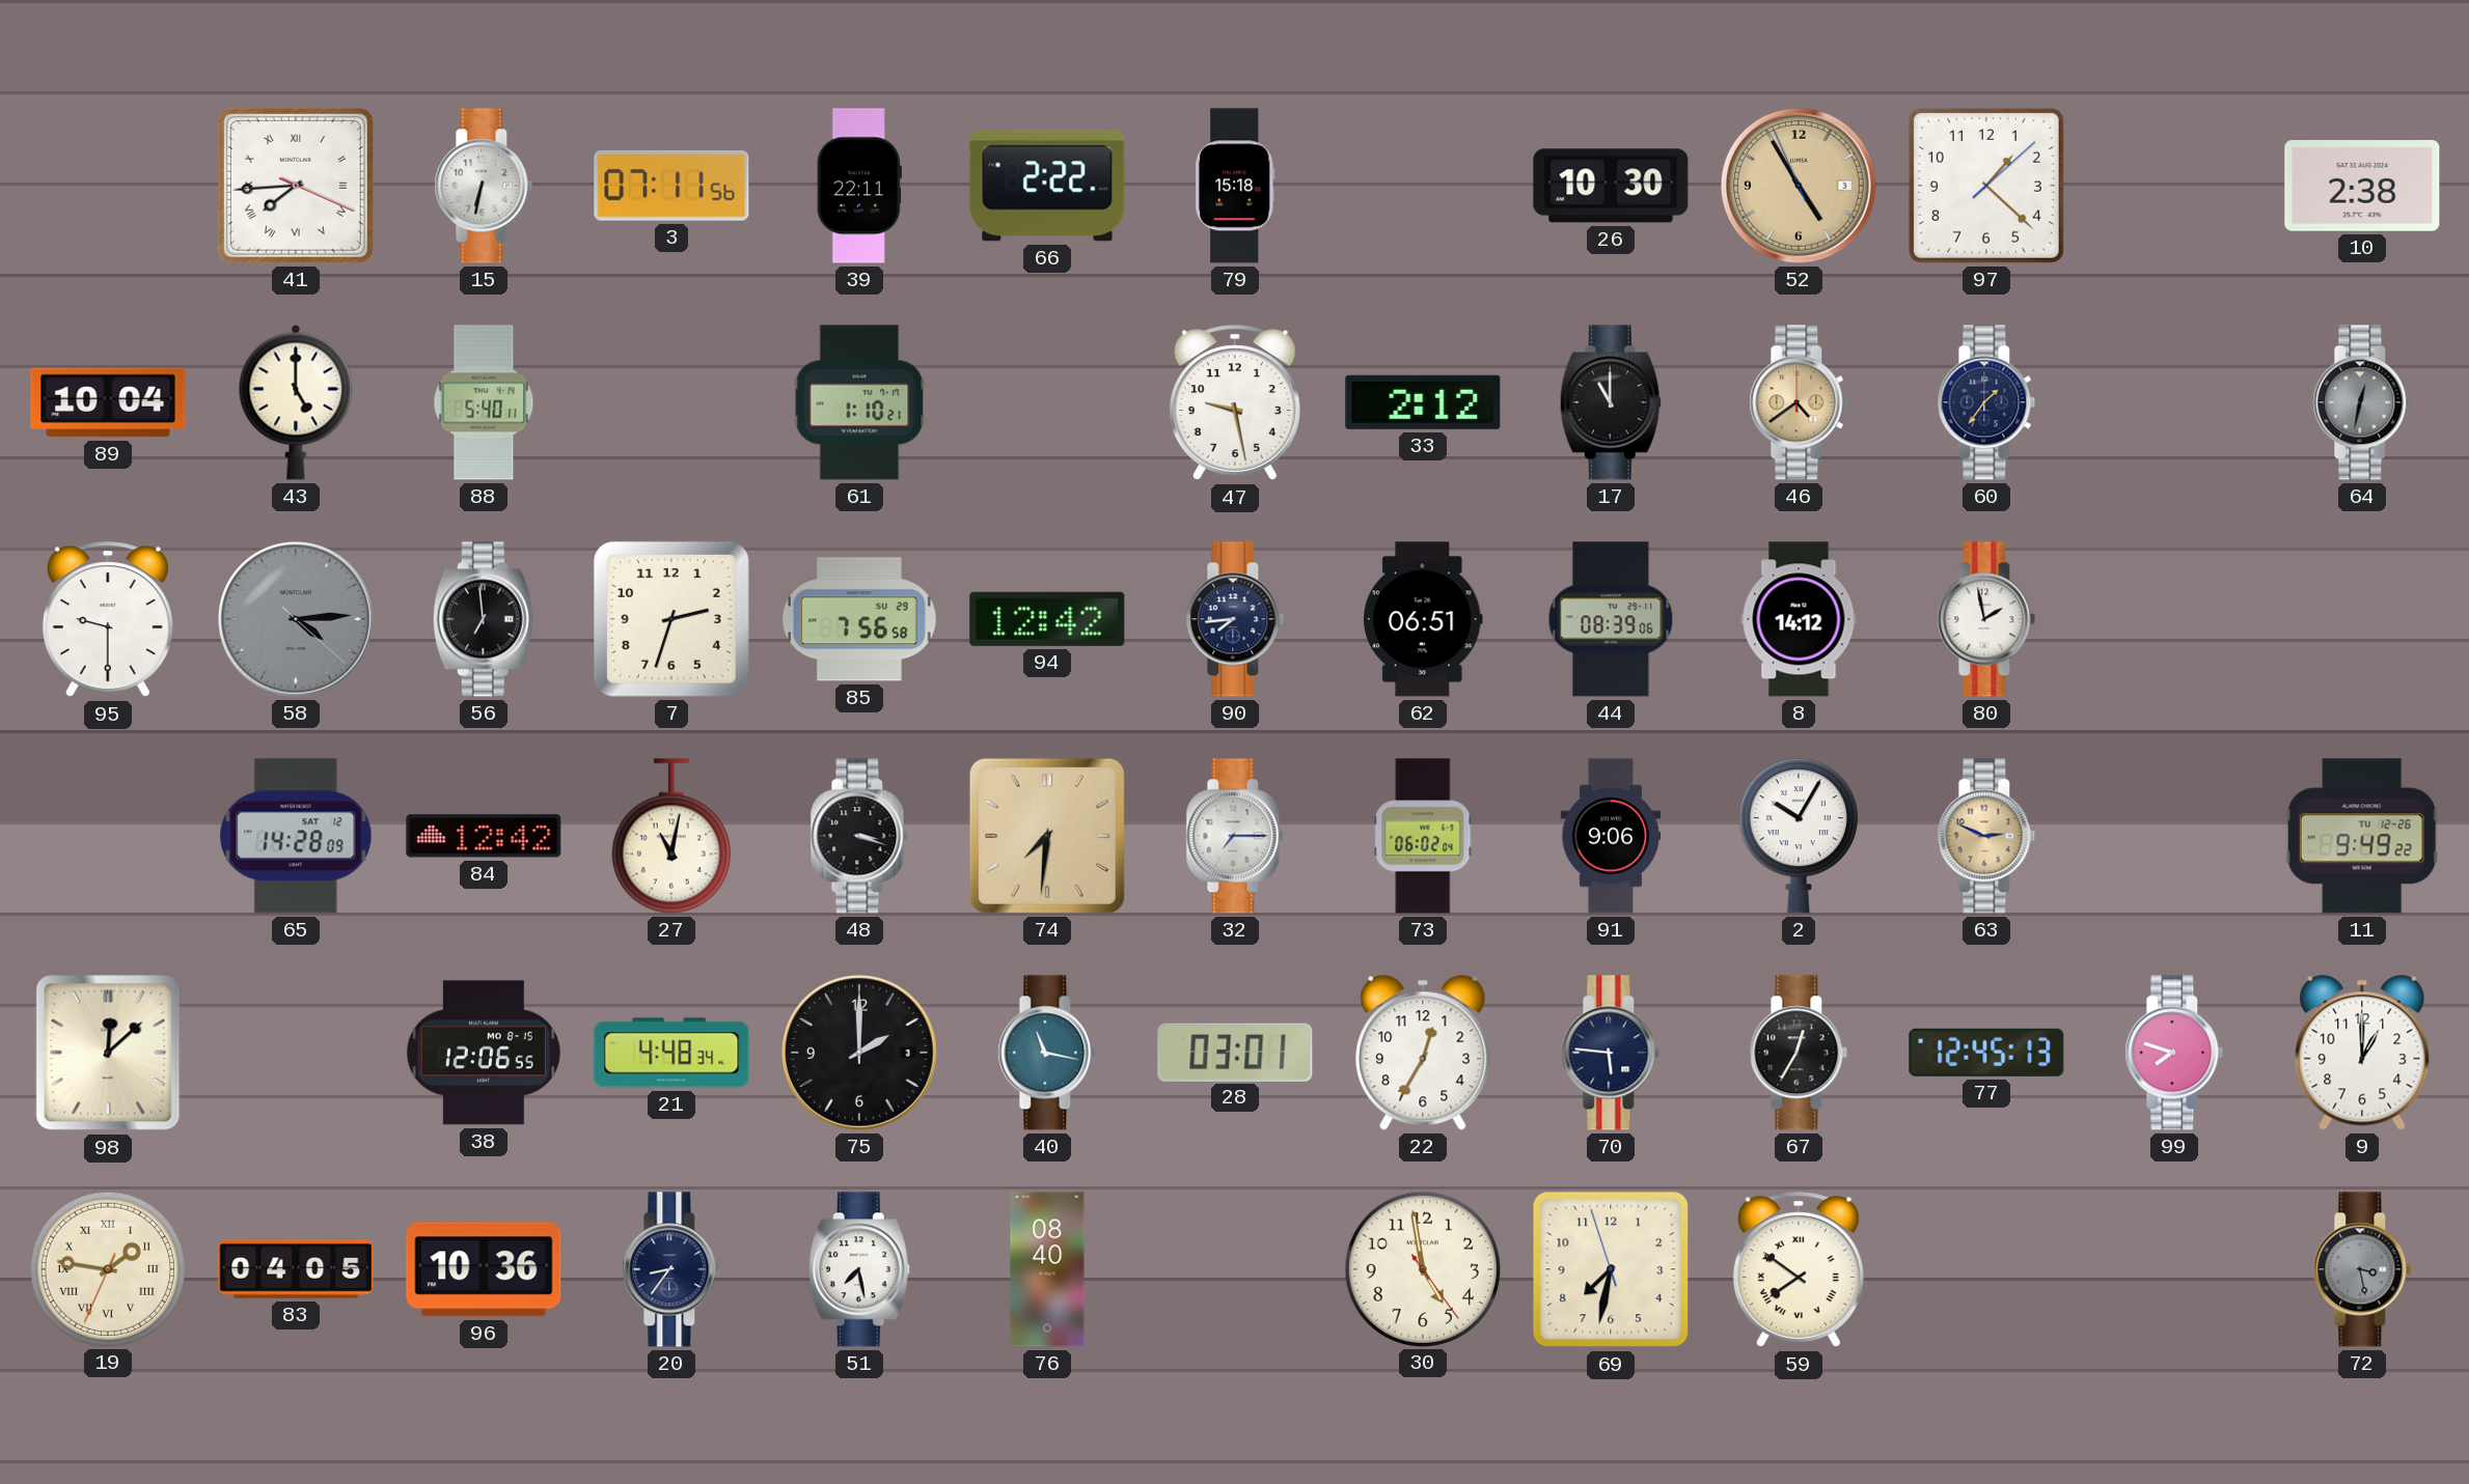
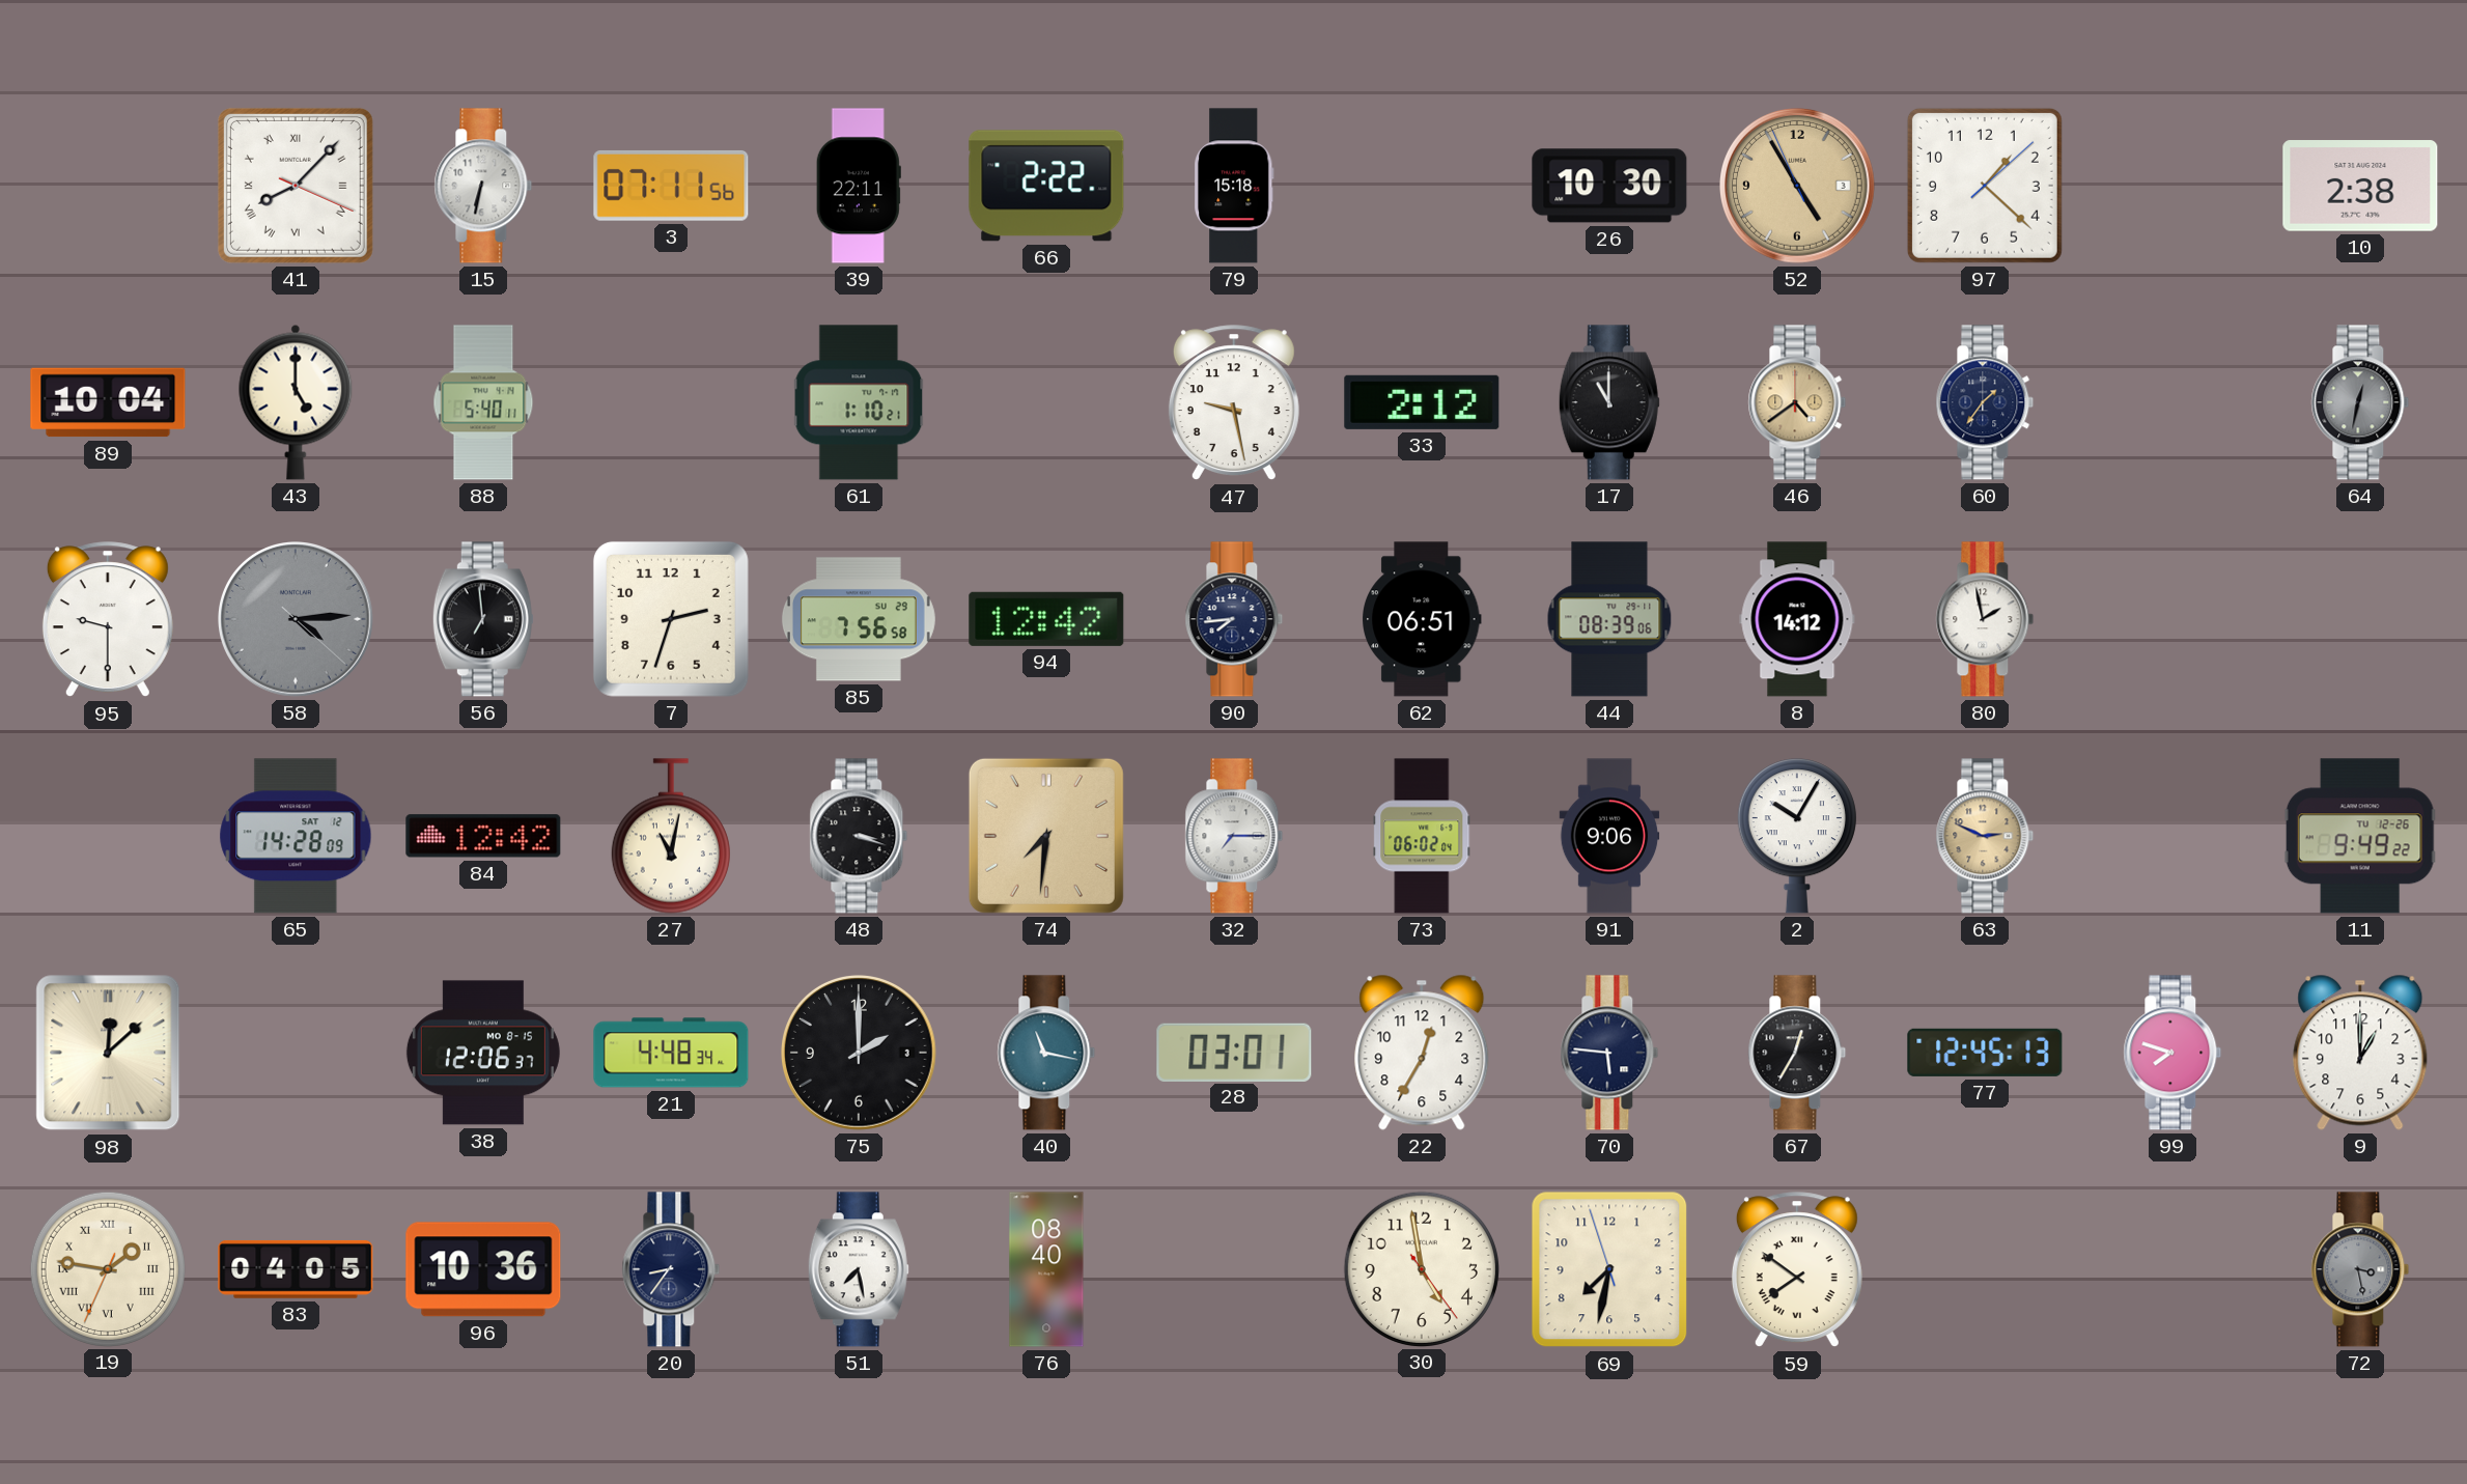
41: 7:44 -> 8:07
38: 12:06:55 -> 12:06:37
